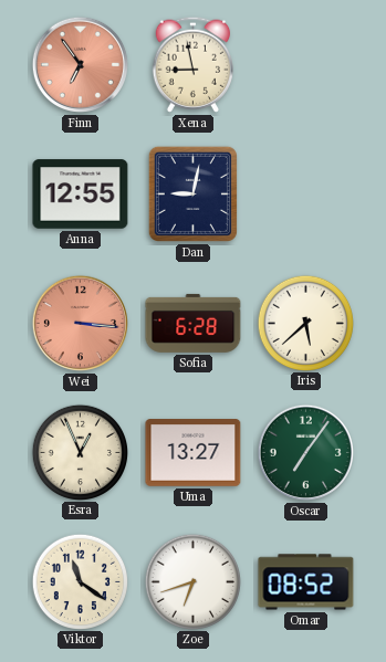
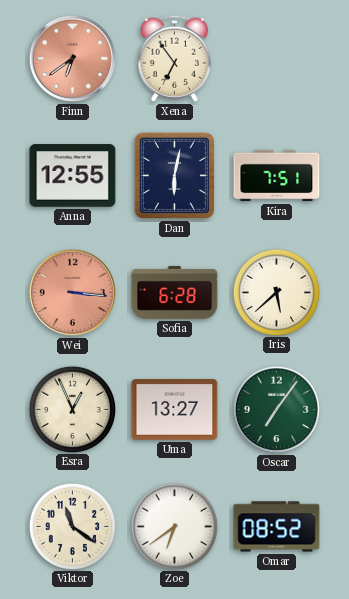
Finn: 6:54 -> 6:39
Xena: 8:58 -> 6:54
Dan: 9:02 -> 6:02
Kira: none -> 7:51
Zoe: 6:42 -> 6:39
